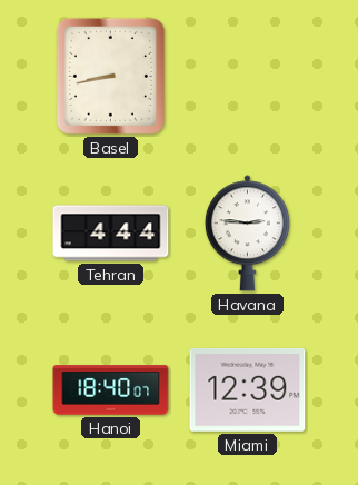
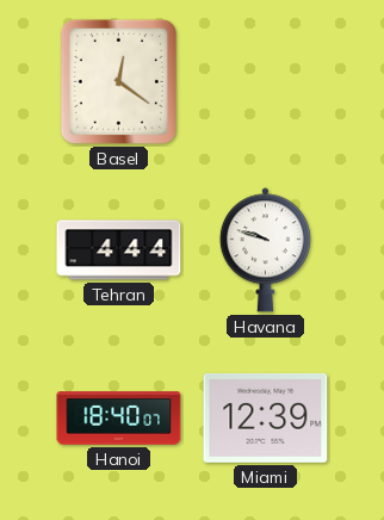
Basel: 8:43 -> 12:21
Havana: 2:46 -> 9:48
